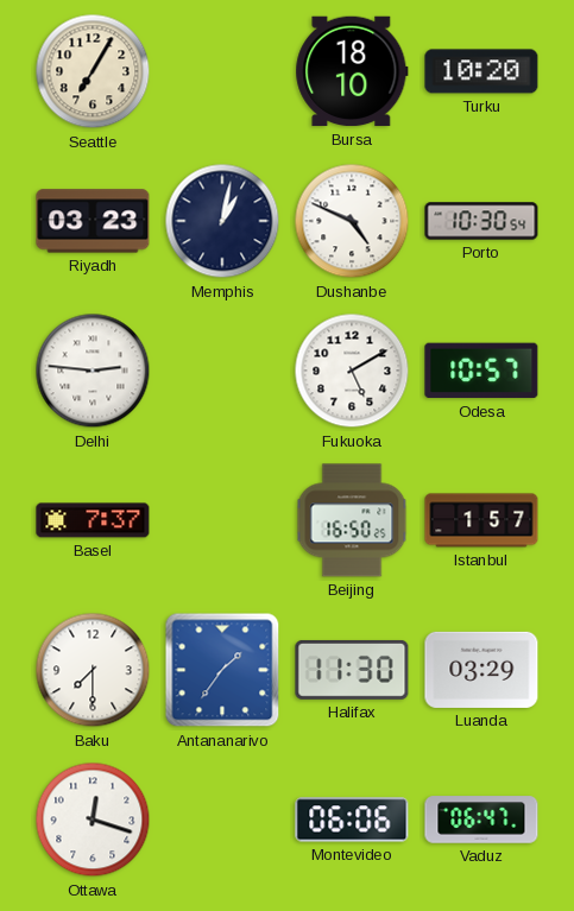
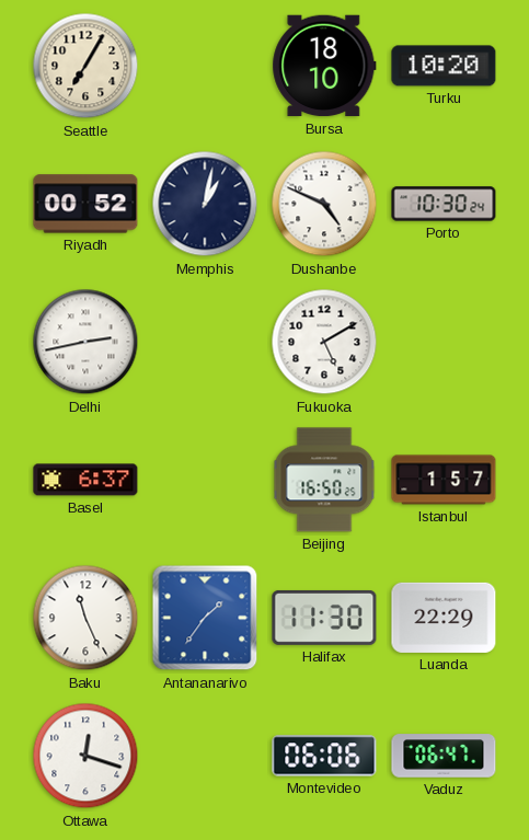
Riyadh: 03:23 -> 00:52
Porto: 10:30:54 -> 10:30:24
Delhi: 2:46 -> 2:43
Odesa: 10:57 -> none
Basel: 7:37 -> 6:37
Baku: 7:30 -> 11:26
Luanda: 03:29 -> 22:29
